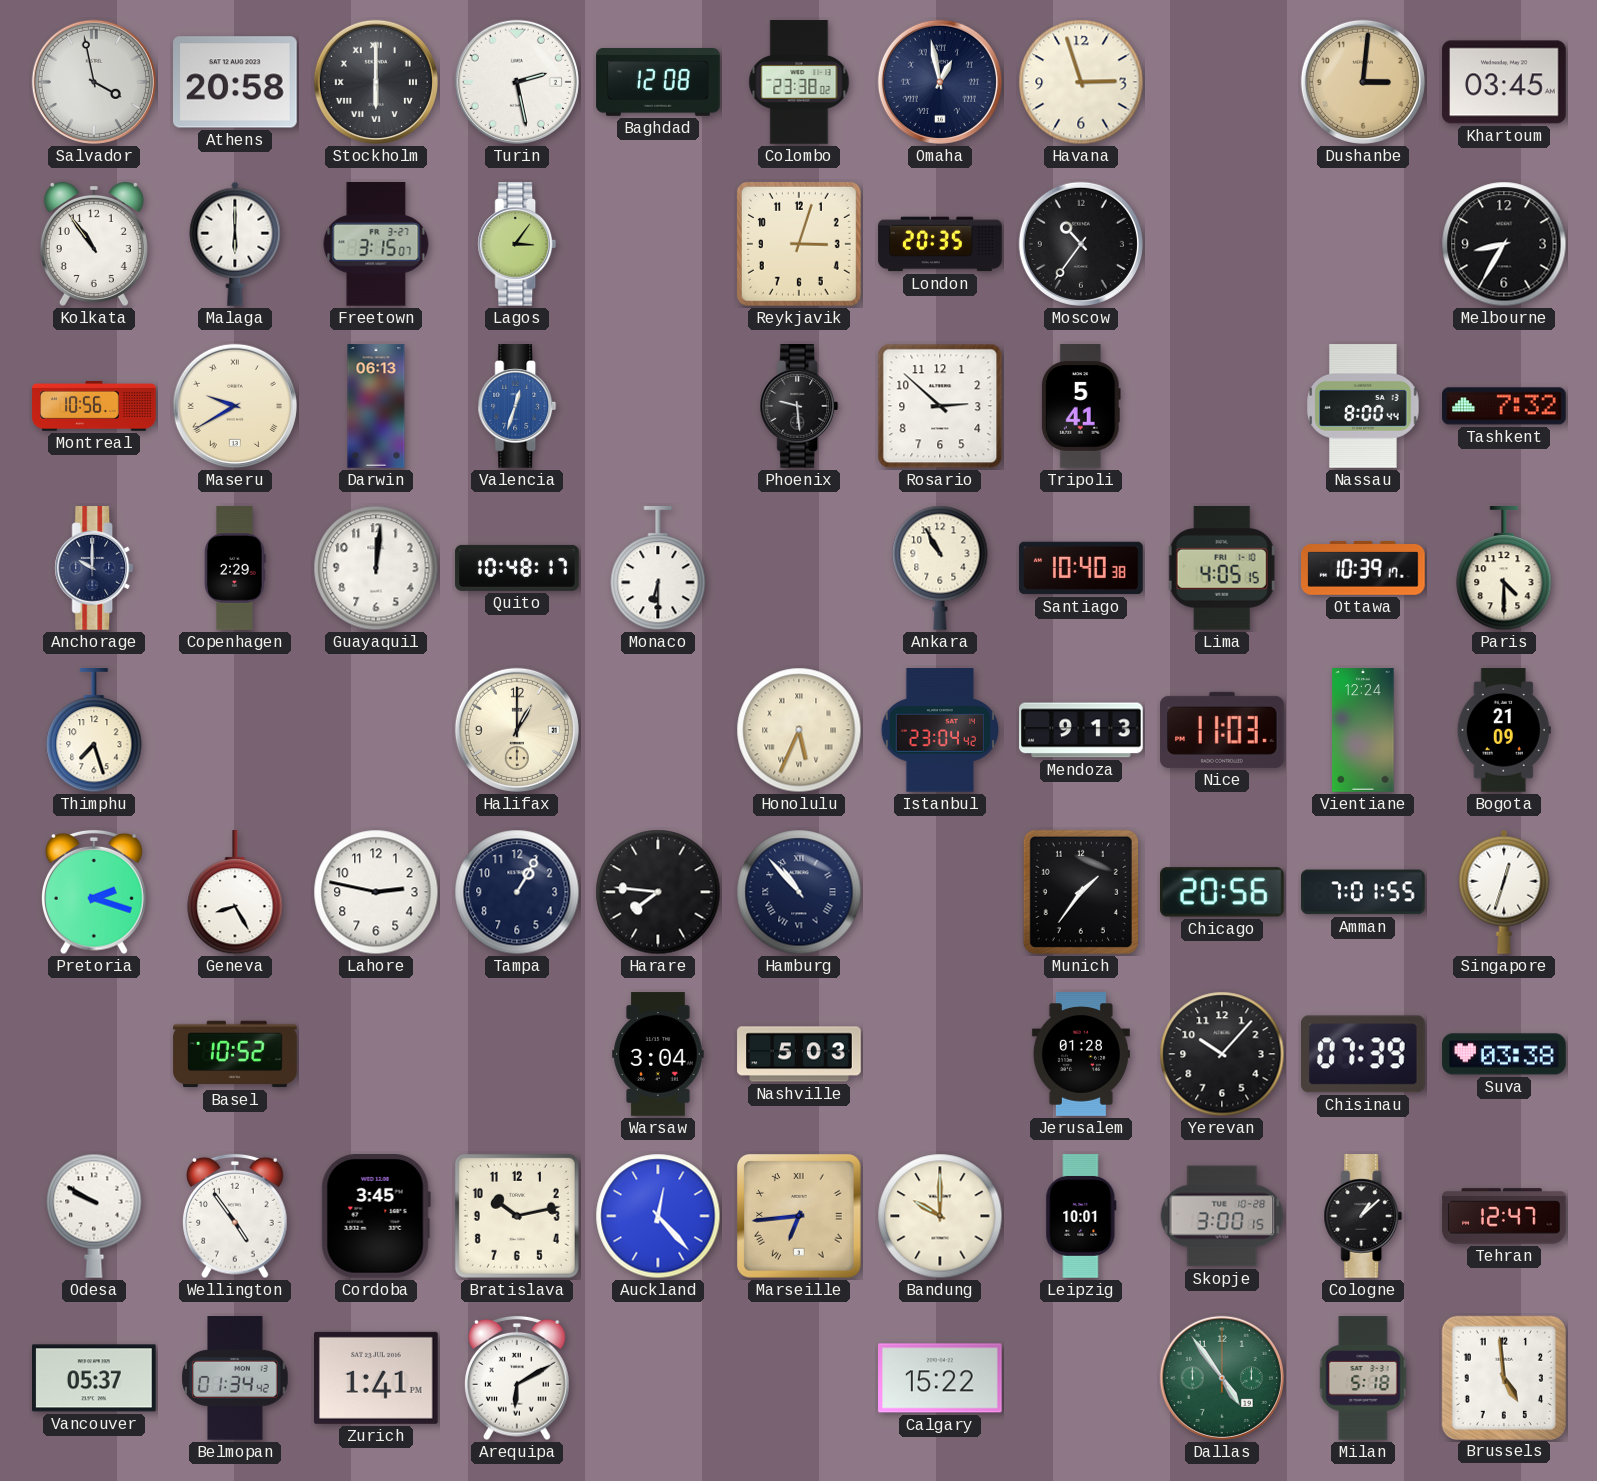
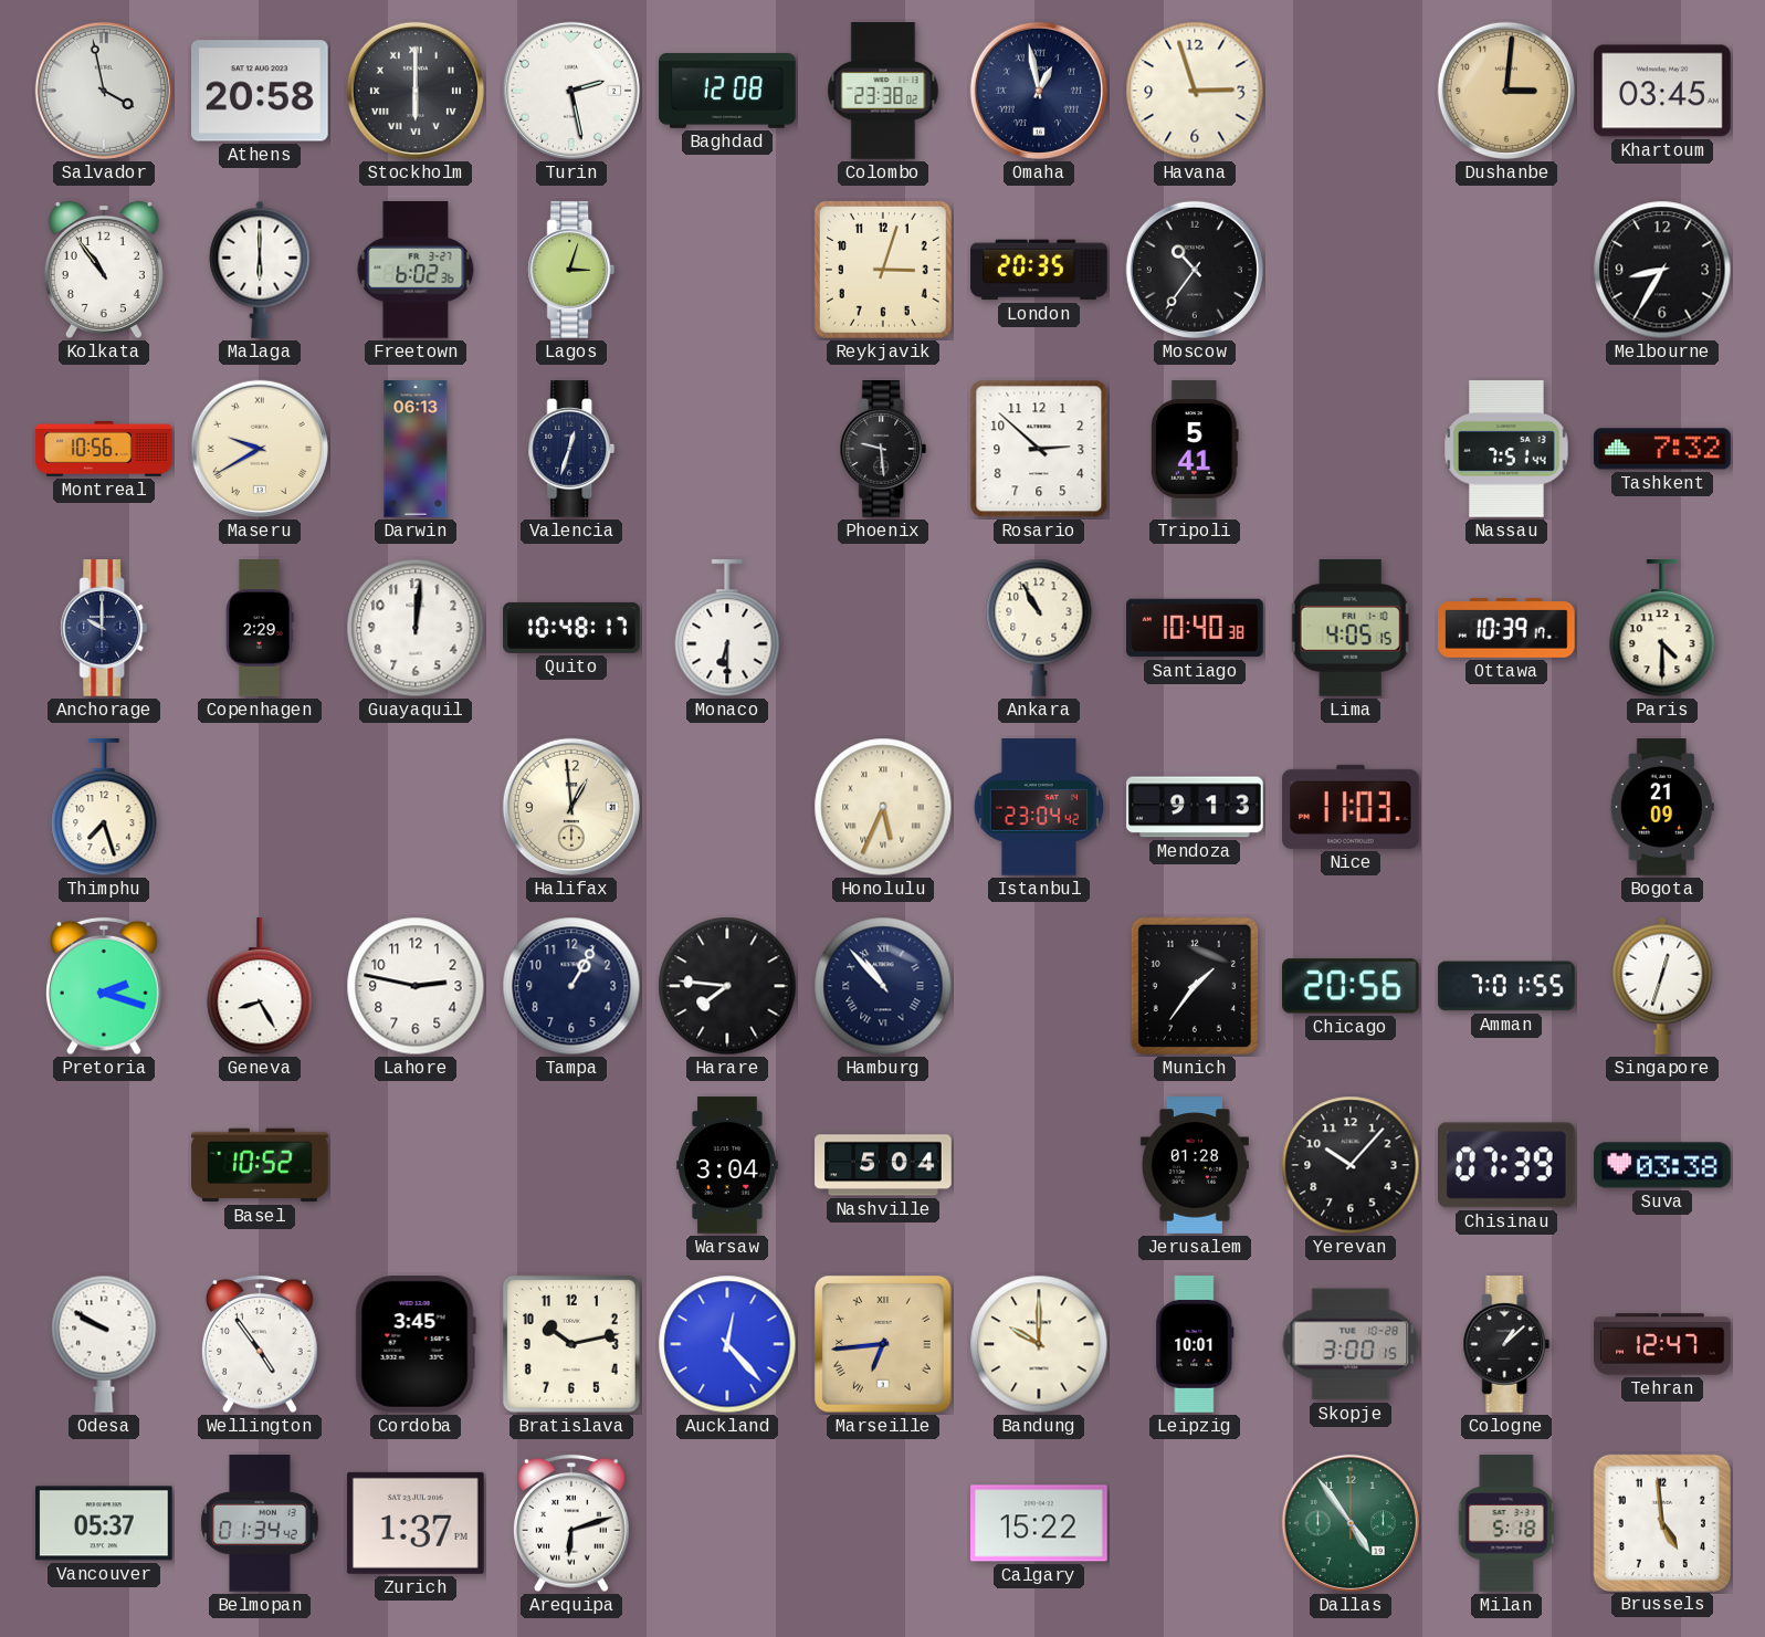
Freetown: 3:15 -> 6:02
Lagos: 3:06 -> 3:03
Valencia dial: blue -> navy
Nassau: 8:00 -> 7:51
Halifax: 1:00 -> 12:59
Vientiane: 12:24 -> none
Nashville: 5:03 -> 5:04
Zurich: 1:41 -> 1:37
Arequipa: 6:10 -> 6:12
